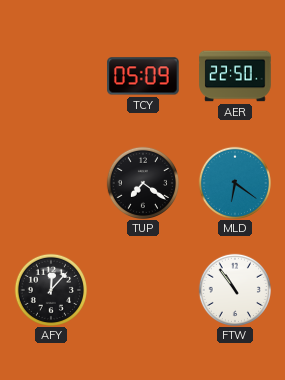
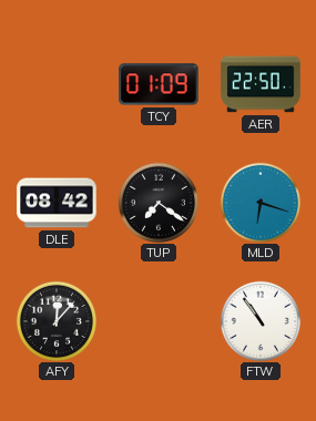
TCY: 05:09 -> 01:09
DLE: none -> 08:42
MLD: 6:21 -> 6:18
